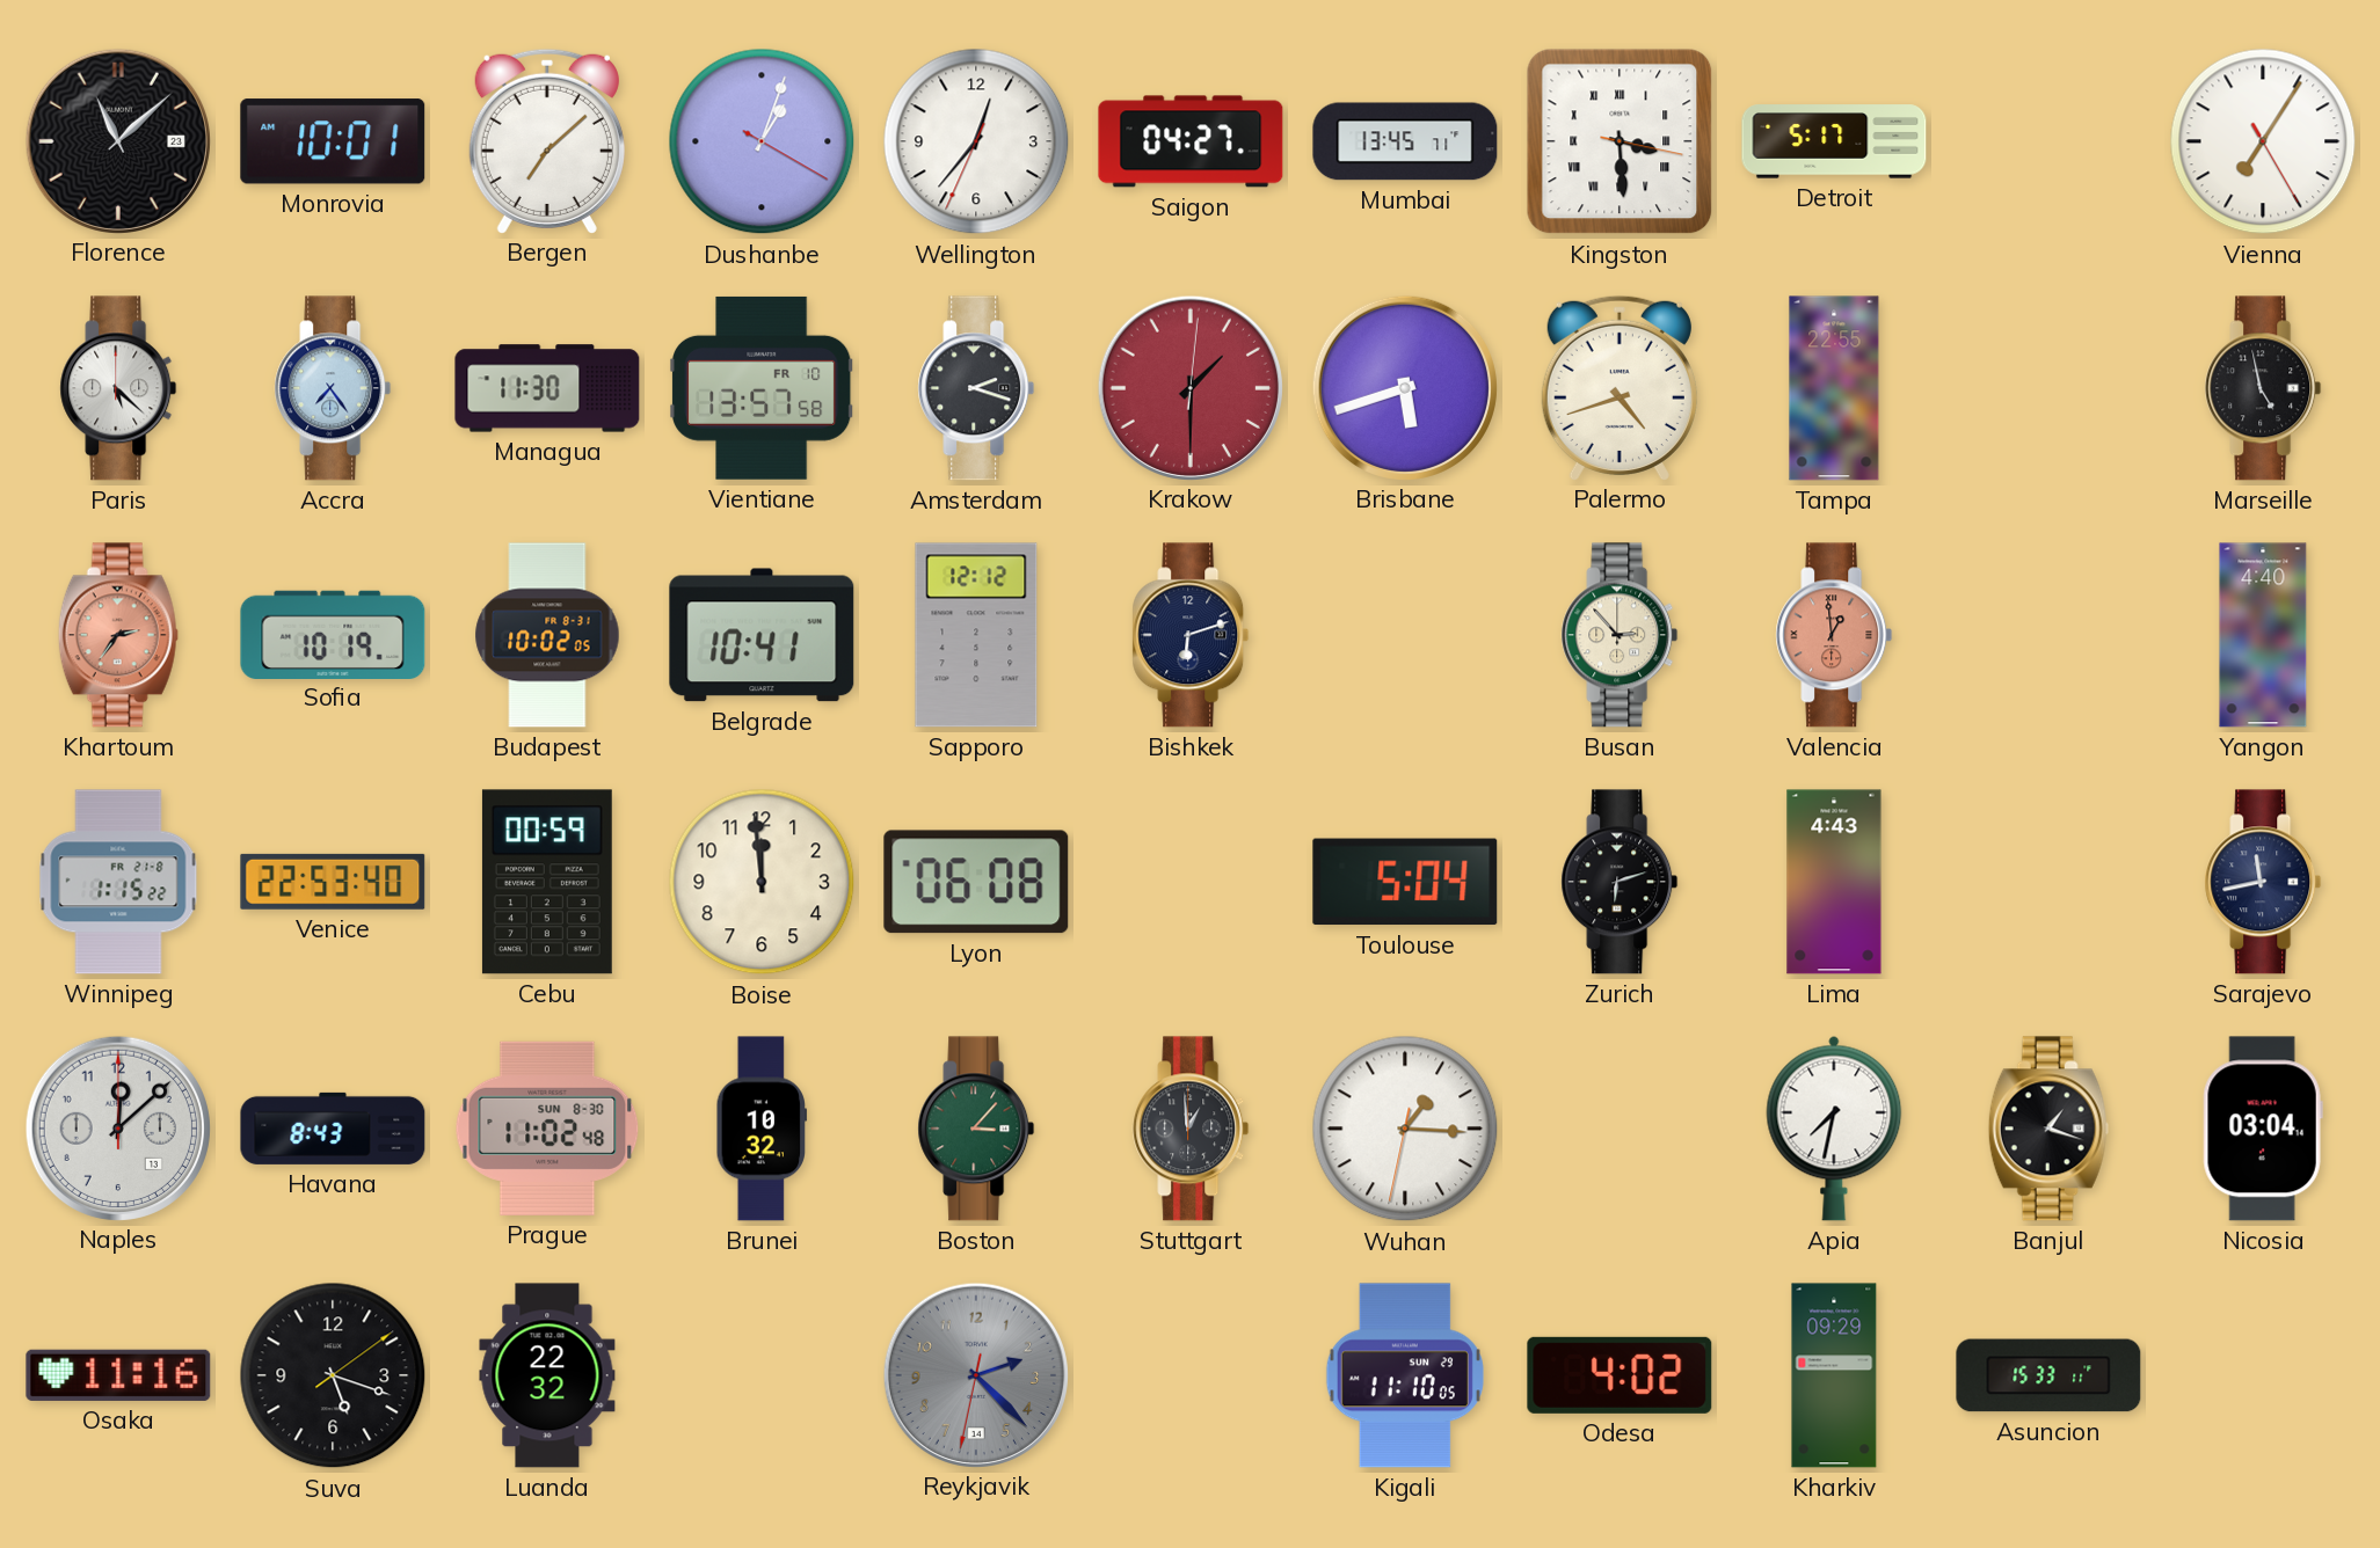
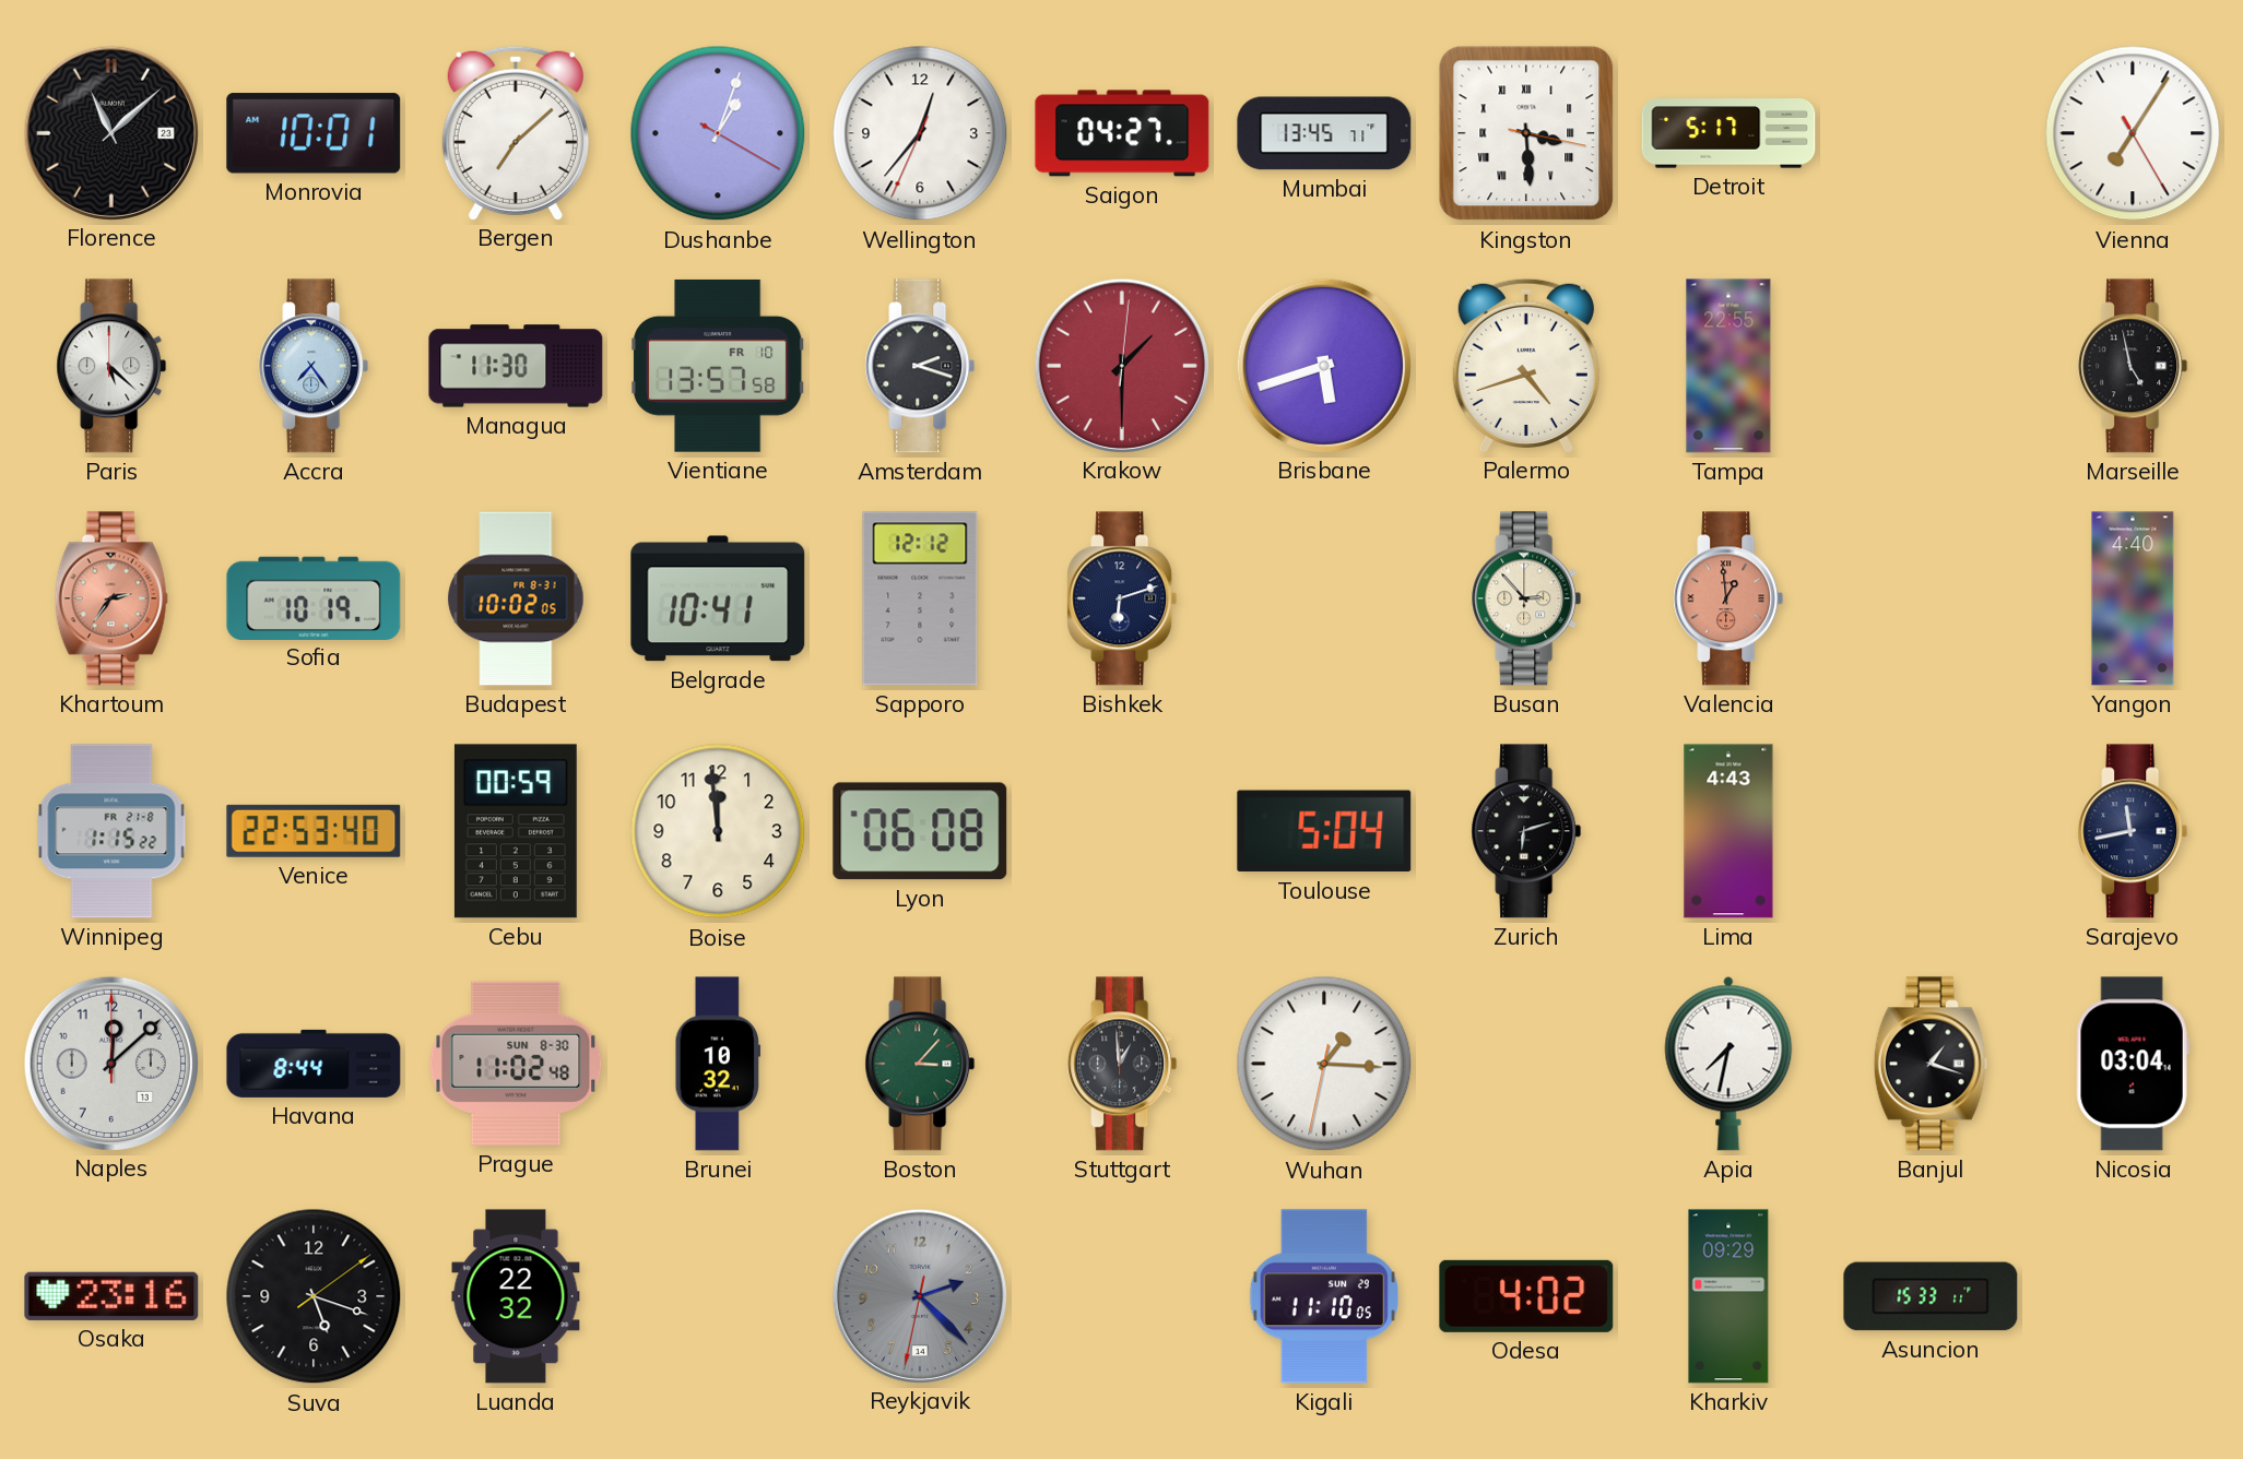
Havana: 8:43 -> 8:44
Osaka: 11:16 -> 23:16
